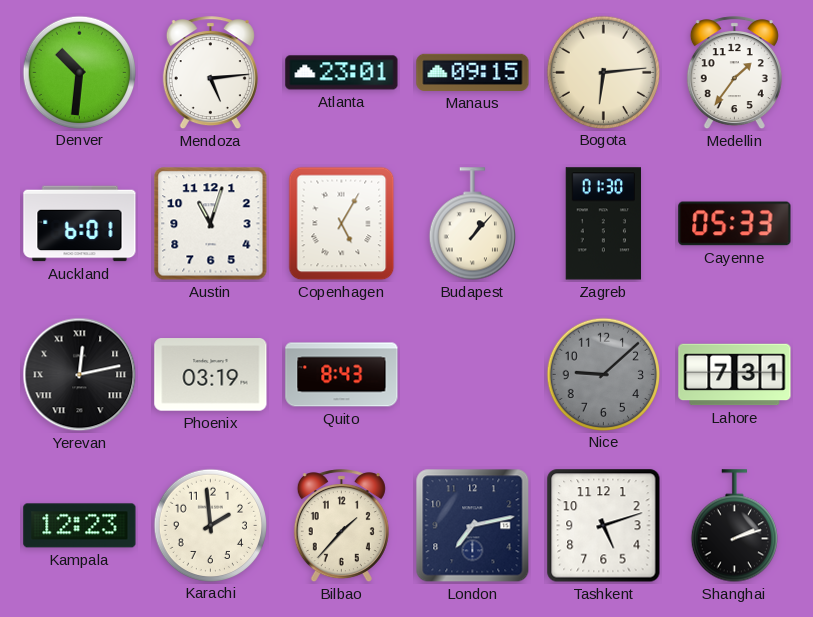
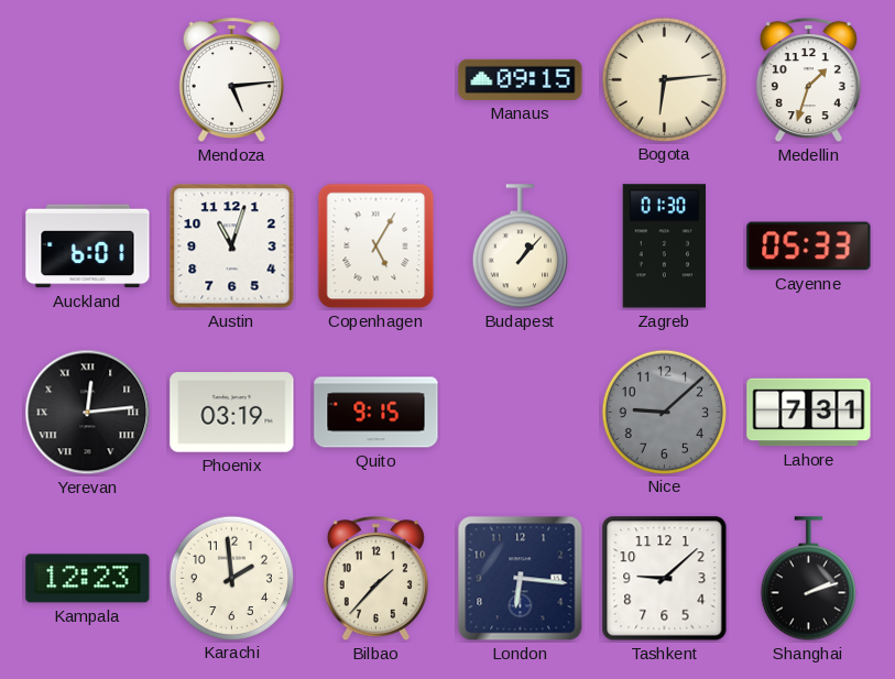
Denver: 10:31 -> none
Atlanta: 23:01 -> none
Medellin: 1:36 -> 1:33
Yerevan: 12:13 -> 12:14
Quito: 8:43 -> 9:15
London: 7:13 -> 6:16
Tashkent: 5:12 -> 9:08
